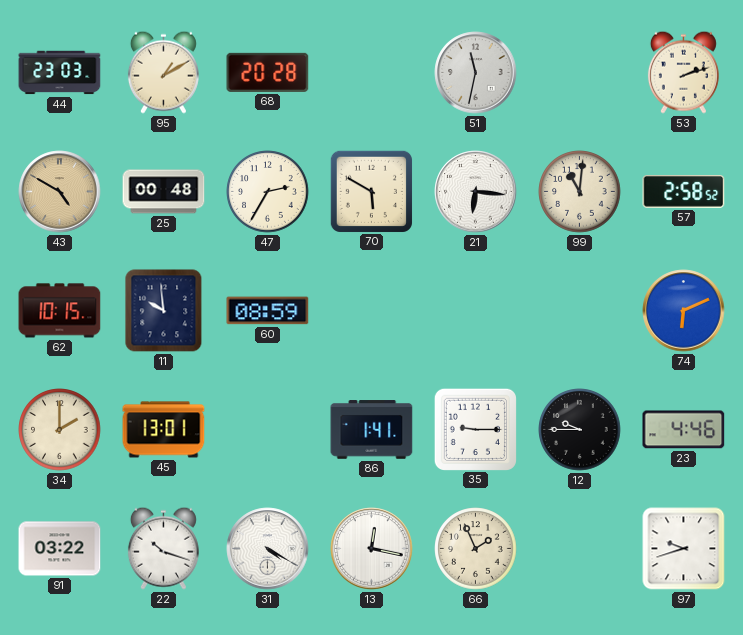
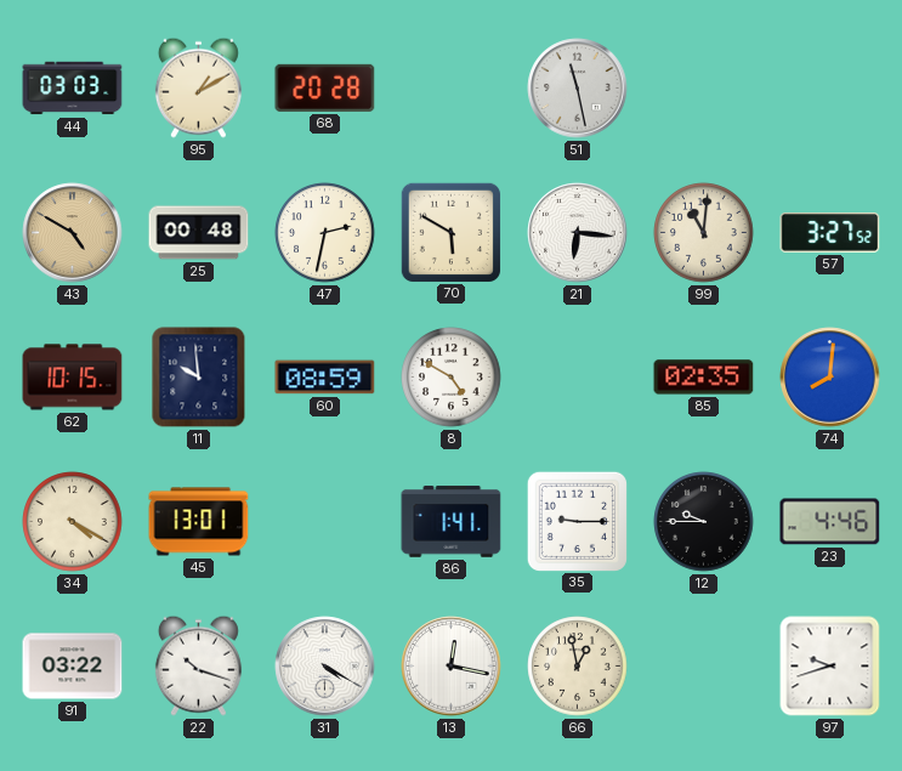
44: 23:03 -> 03:03
51: 11:32 -> 11:28
53: 2:12 -> none
47: 2:35 -> 2:32
57: 2:58 -> 3:27
8: none -> 4:50
85: none -> 02:35
74: 6:11 -> 8:01
34: 2:00 -> 4:20
66: 1:56 -> 12:58
